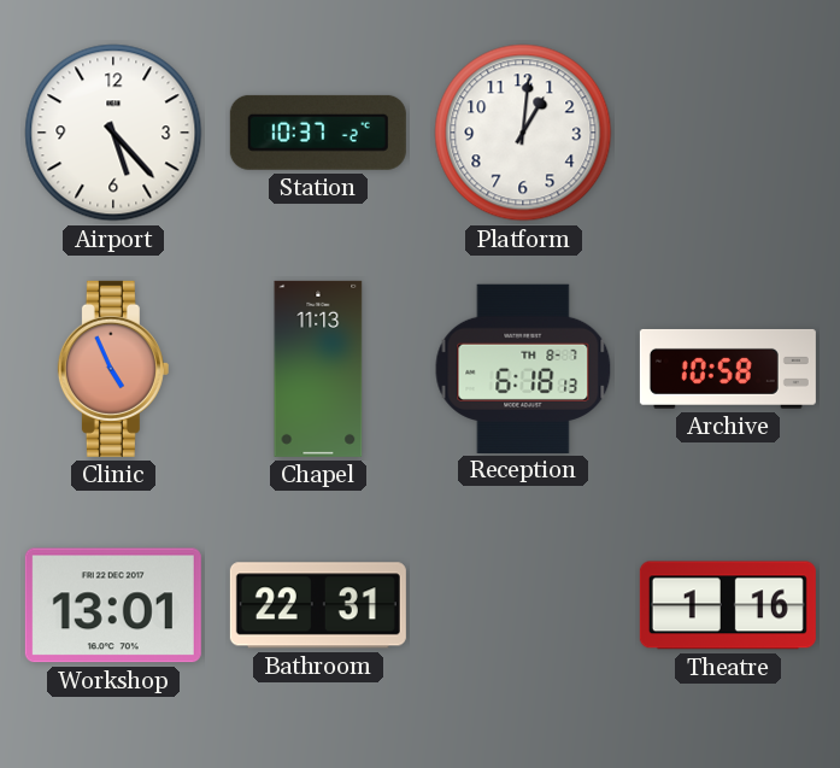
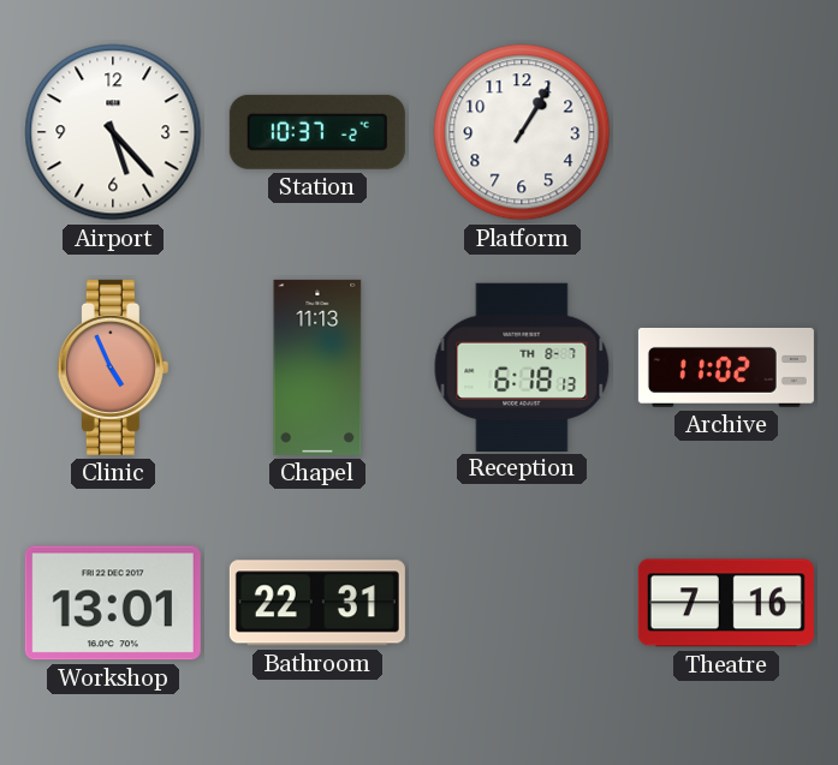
Platform: 1:01 -> 1:05
Archive: 10:58 -> 11:02
Theatre: 1:16 -> 7:16
